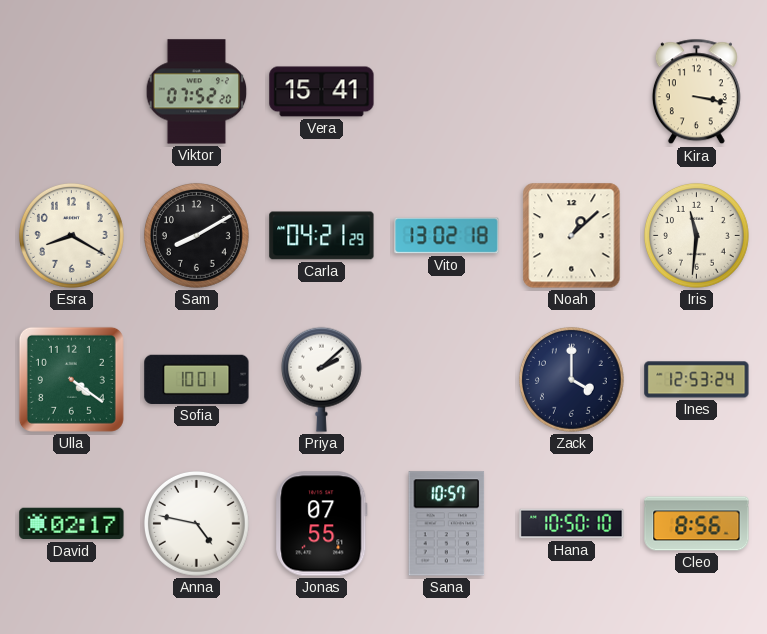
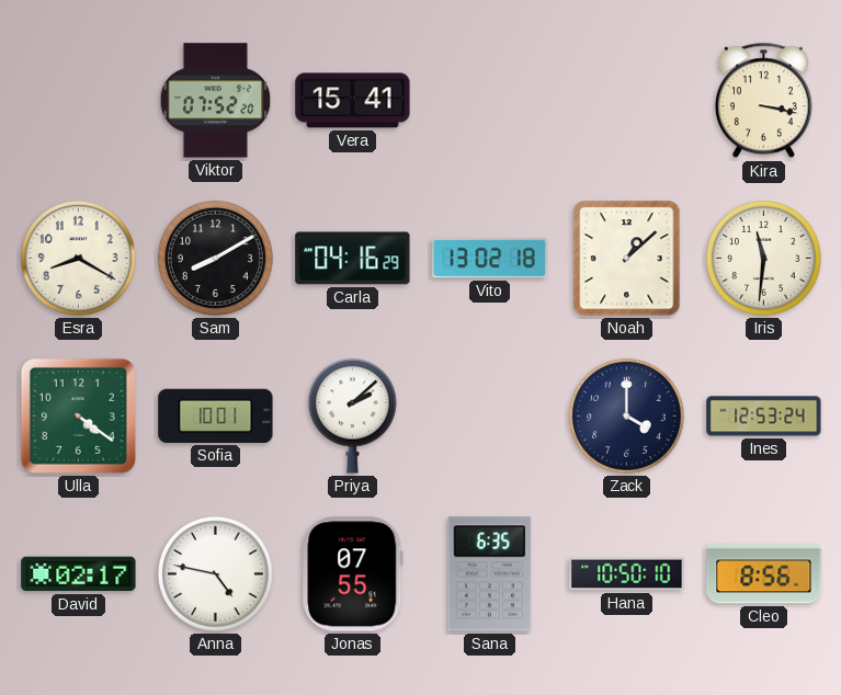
Carla: 04:21 -> 04:16
Sana: 10:57 -> 6:35
